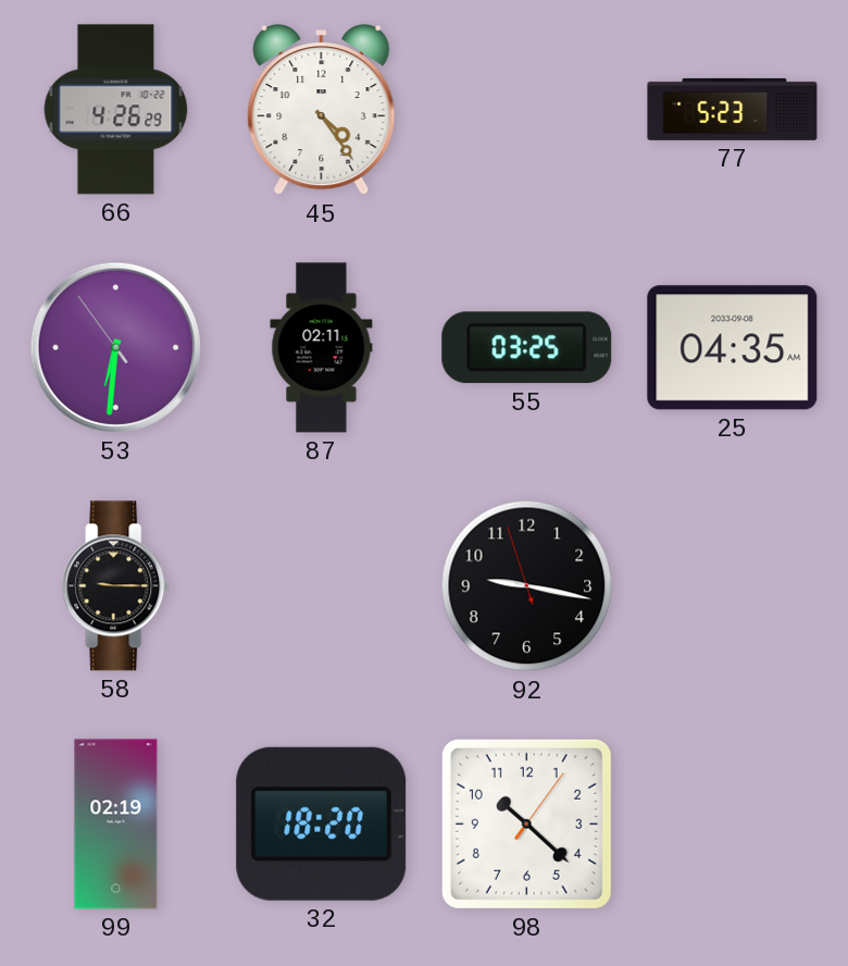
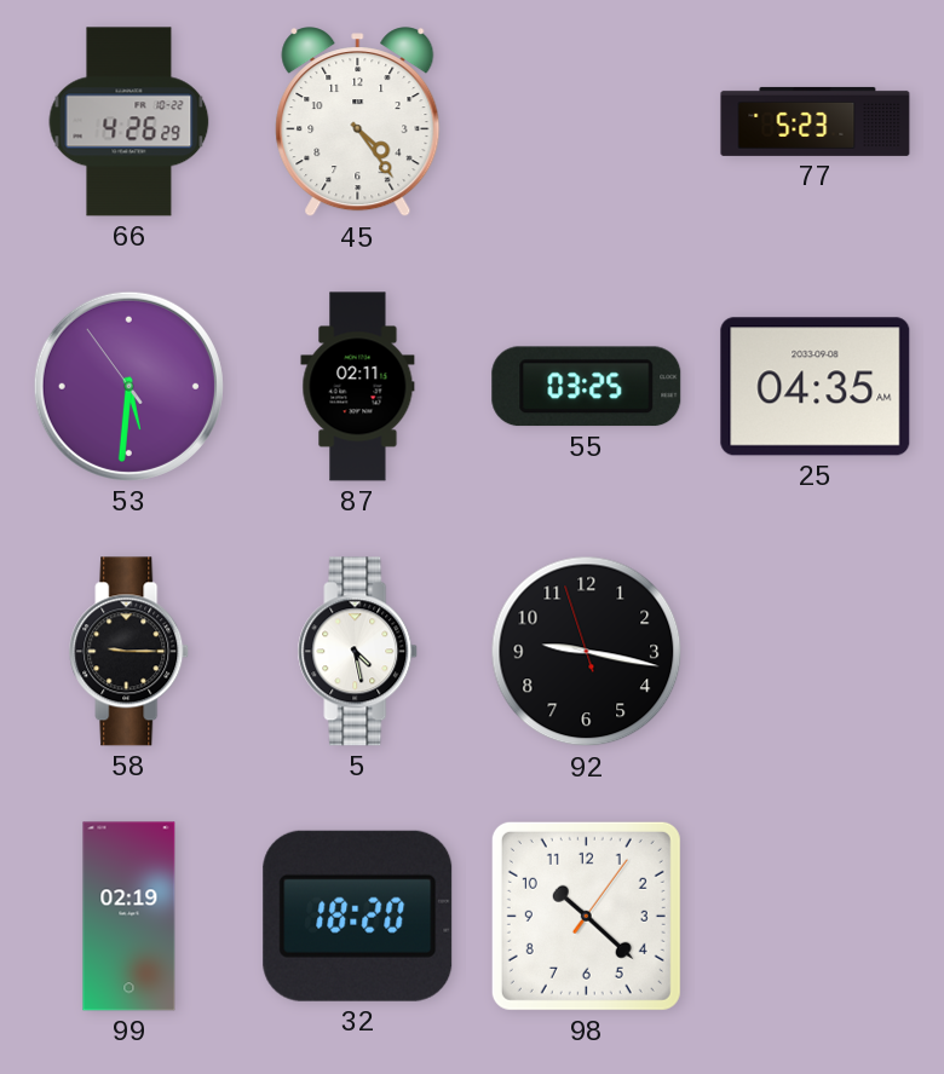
53: 6:30 -> 5:30
5: none -> 4:28
